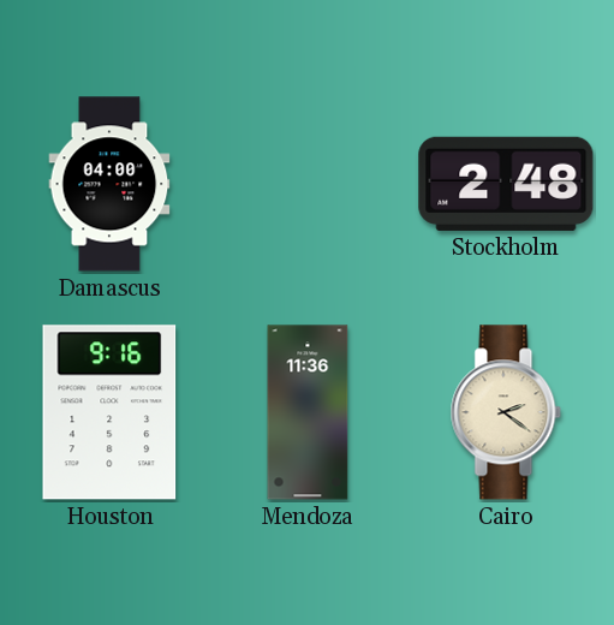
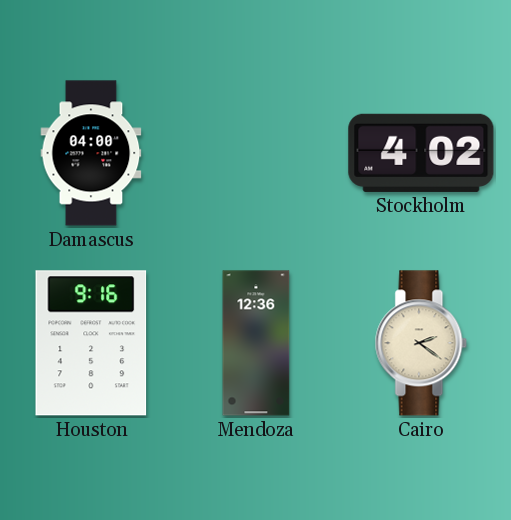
Stockholm: 2:48 -> 4:02
Mendoza: 11:36 -> 12:36
